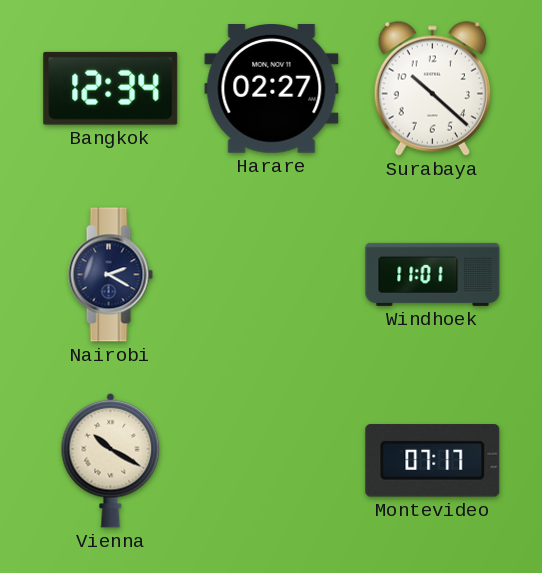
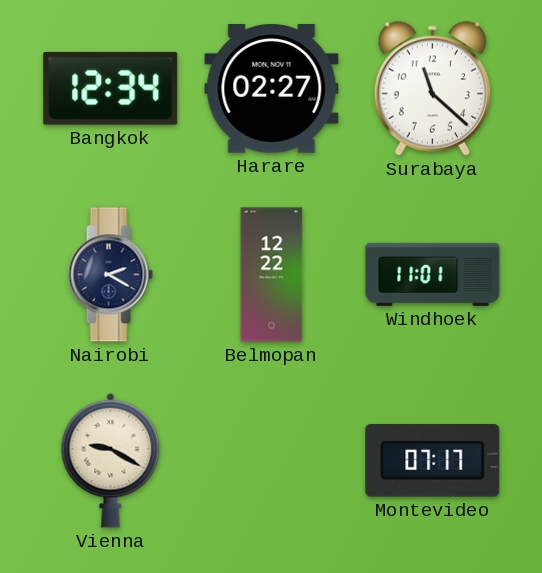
Surabaya: 10:22 -> 11:22
Belmopan: none -> 12:22
Vienna: 10:20 -> 9:20
